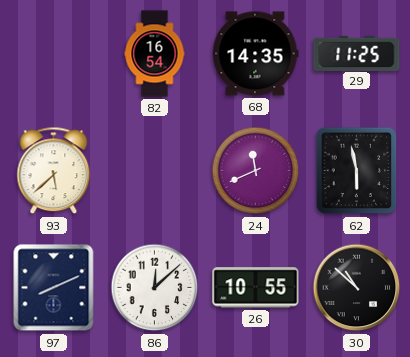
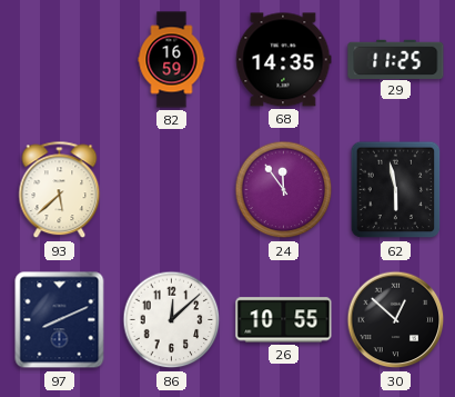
82: 16:54 -> 16:59
24: 11:41 -> 11:54
30: 10:52 -> 12:52
